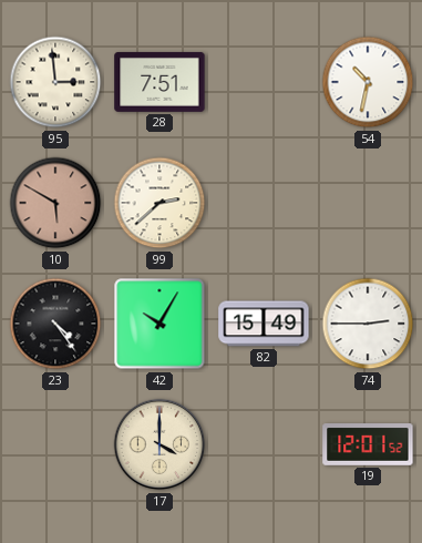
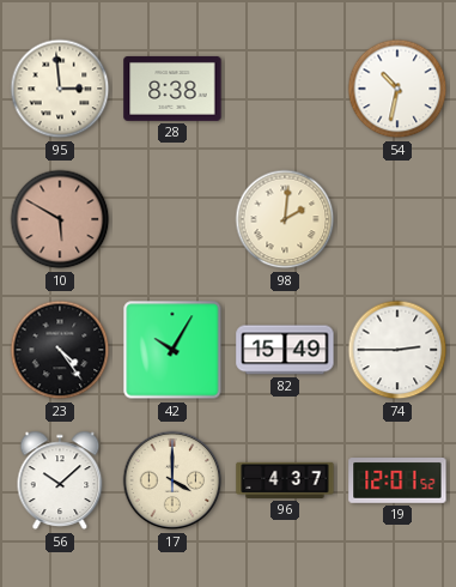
28: 7:51 -> 8:38
99: 2:38 -> none
98: none -> 2:01
56: none -> 10:08
96: none -> 4:37
